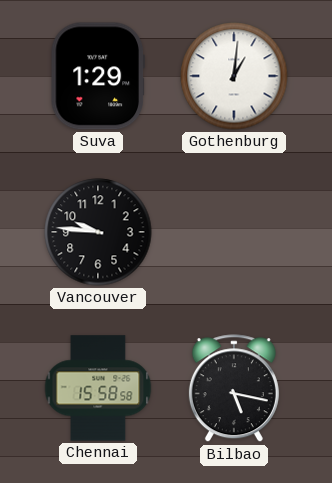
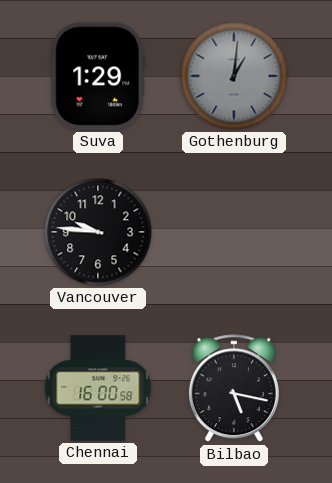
Gothenburg dial: white -> grey
Chennai: 15:58 -> 16:00
